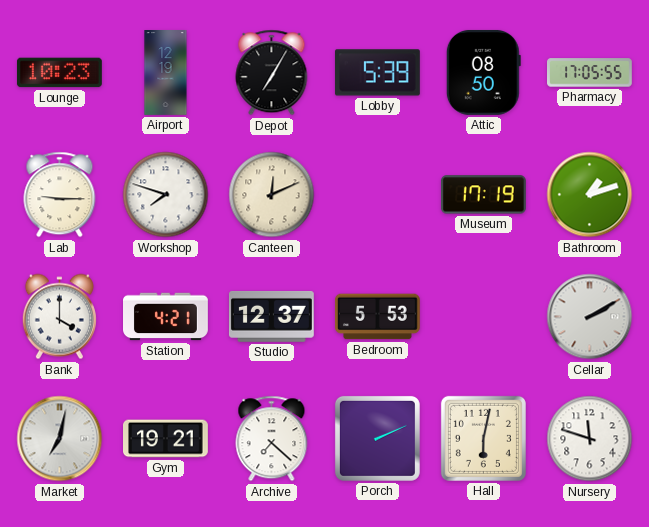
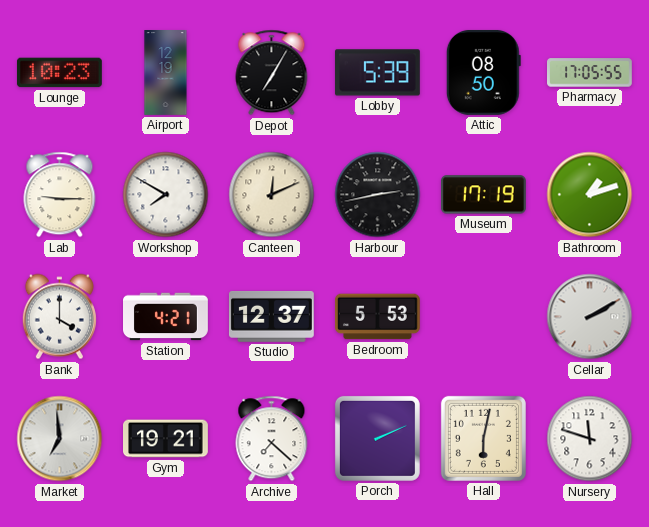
Workshop: 7:48 -> 7:50
Harbour: none -> 2:43
Market: 7:02 -> 6:59
